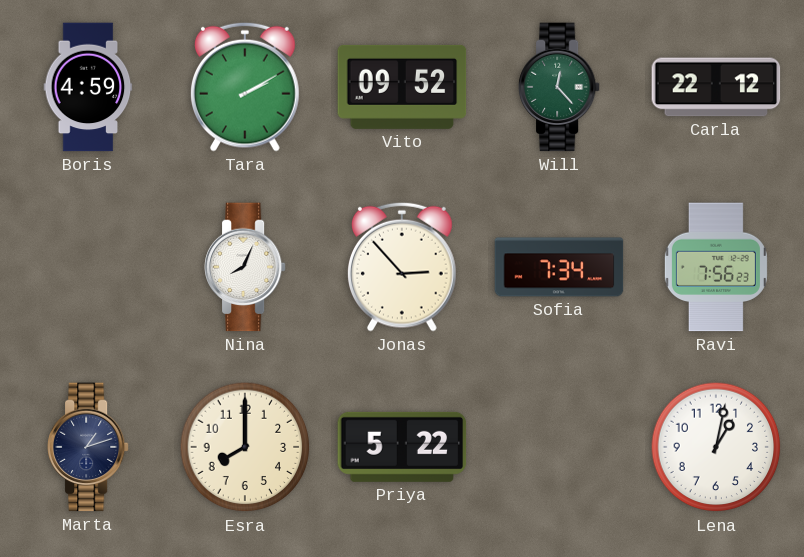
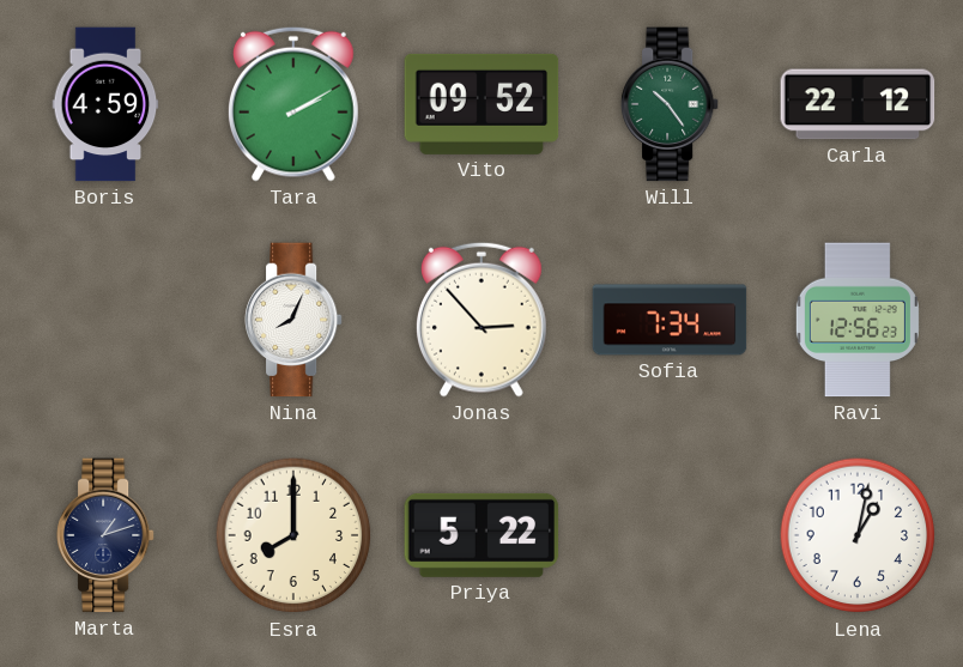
Will: 12:23 -> 10:24
Ravi: 7:56 -> 12:56
